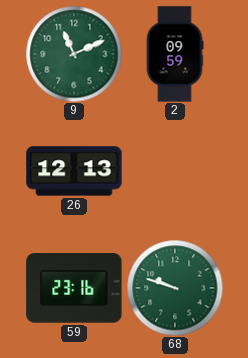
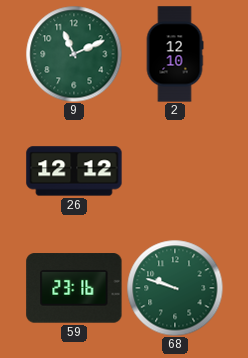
2: 09:59 -> 12:10
26: 12:13 -> 12:12
